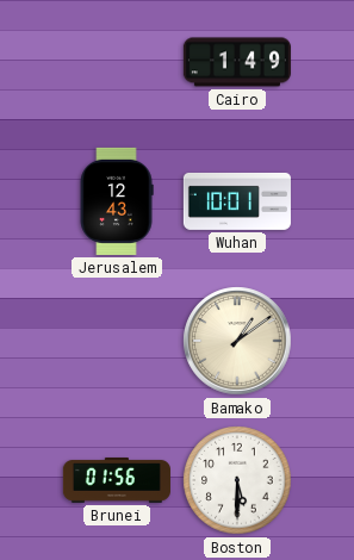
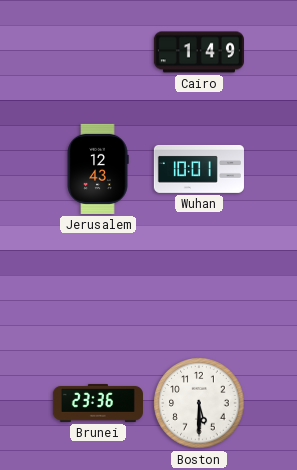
Bamako: 1:09 -> none
Brunei: 01:56 -> 23:36
